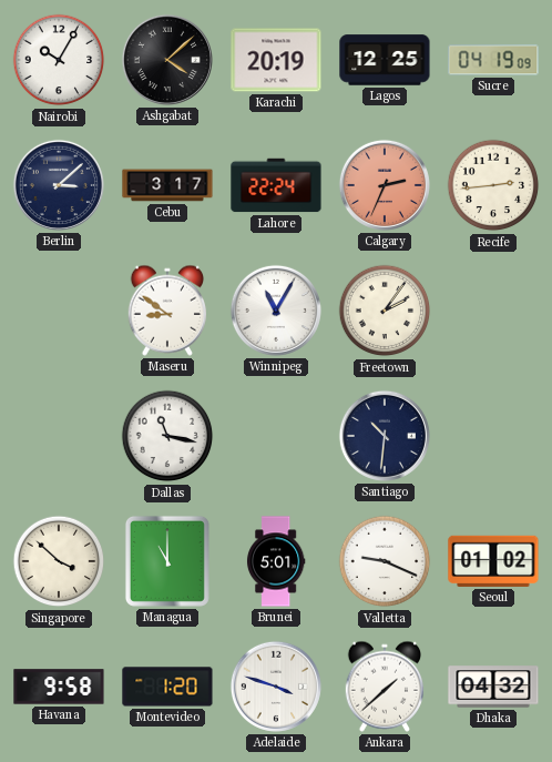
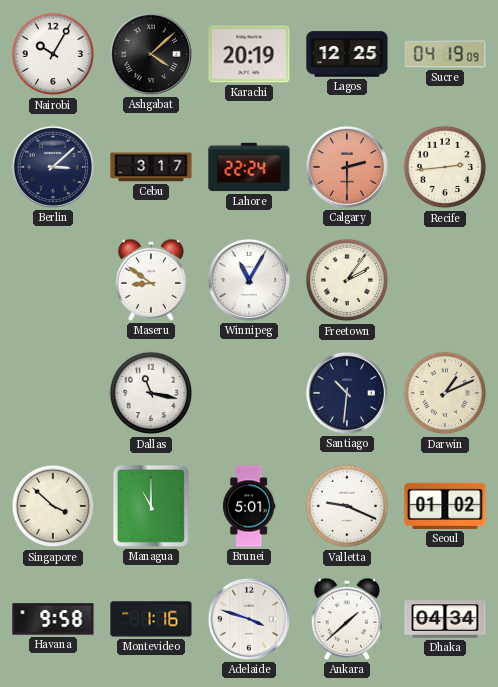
Calgary: 2:34 -> 2:30
Darwin: none -> 1:11
Montevideo: 1:20 -> 1:16
Dhaka: 04:32 -> 04:34
